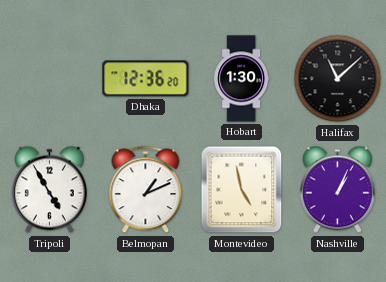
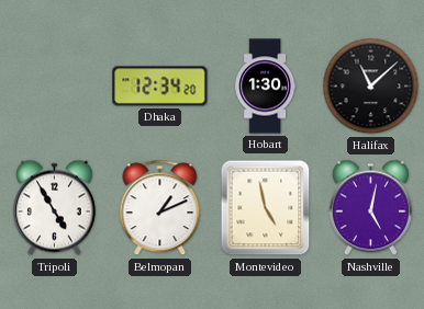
Dhaka: 12:36 -> 12:34
Nashville: 1:04 -> 5:02
